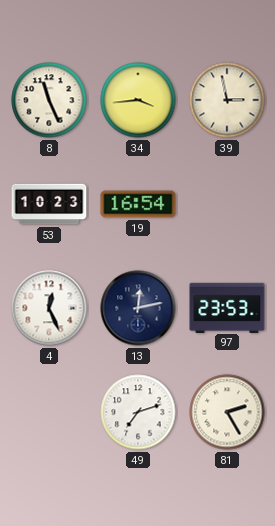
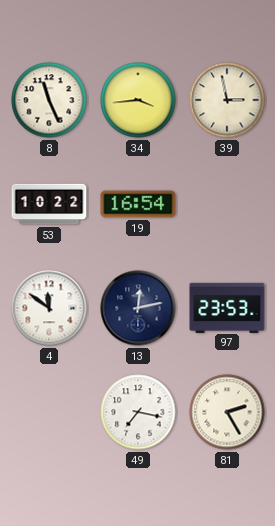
53: 10:23 -> 10:22
4: 12:26 -> 11:51
49: 7:12 -> 7:17
